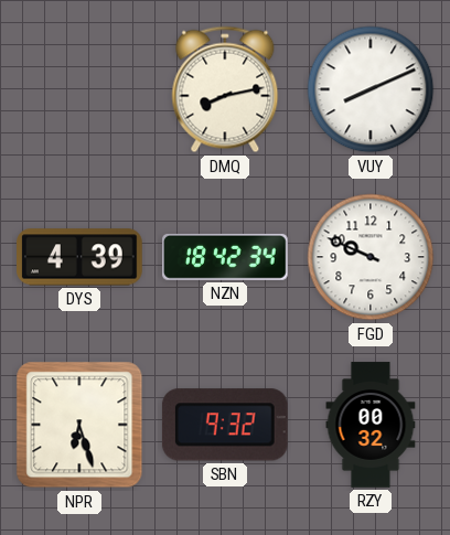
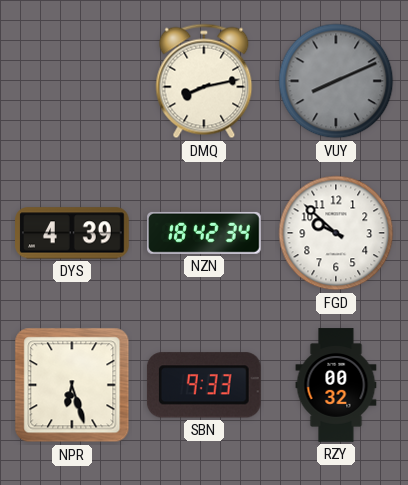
VUY dial: white -> grey
FGD: 9:49 -> 9:52
SBN: 9:32 -> 9:33
